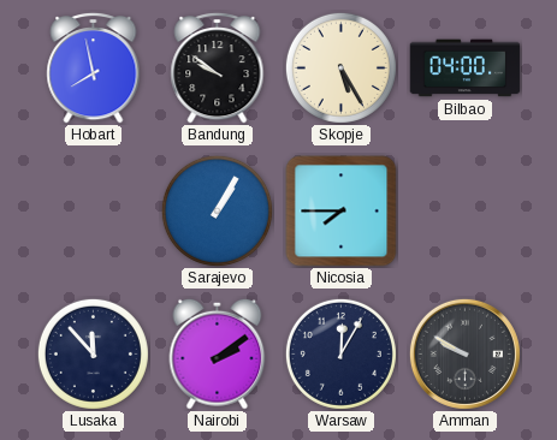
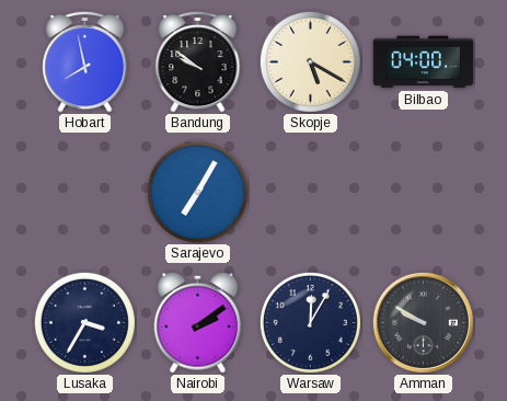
Skopje: 5:25 -> 5:20
Sarajevo: 1:05 -> 7:05
Nicosia: 7:45 -> none
Lusaka: 11:53 -> 3:35
